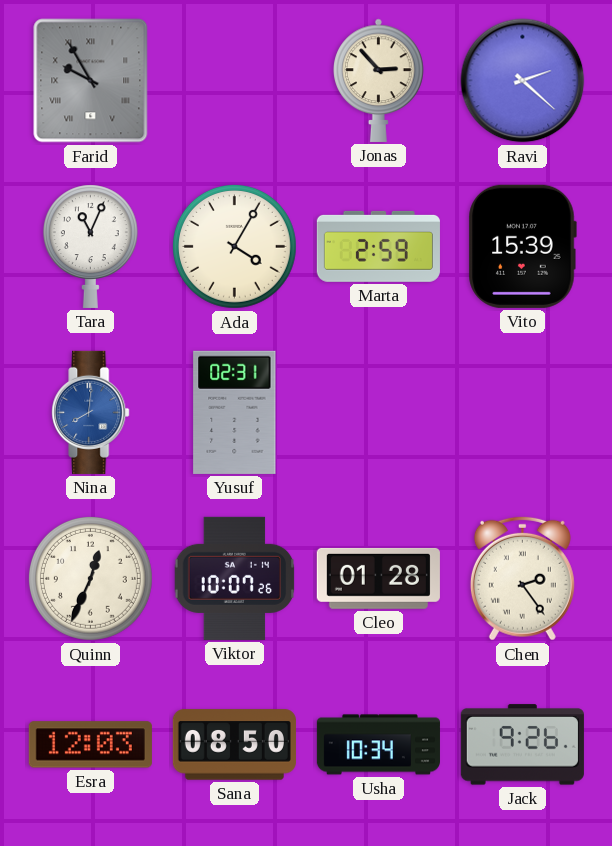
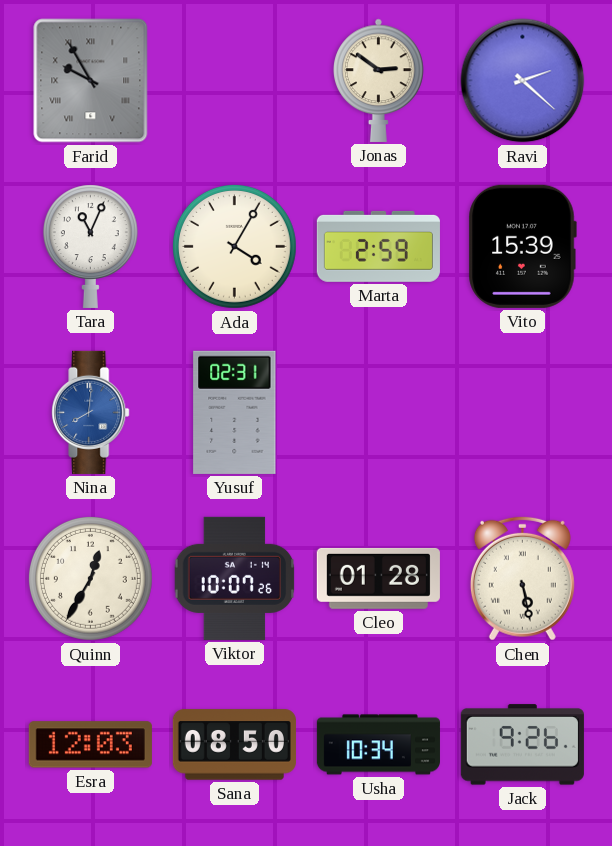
Jonas: 2:53 -> 2:51
Quinn: 12:34 -> 12:35
Chen: 2:24 -> 5:28
